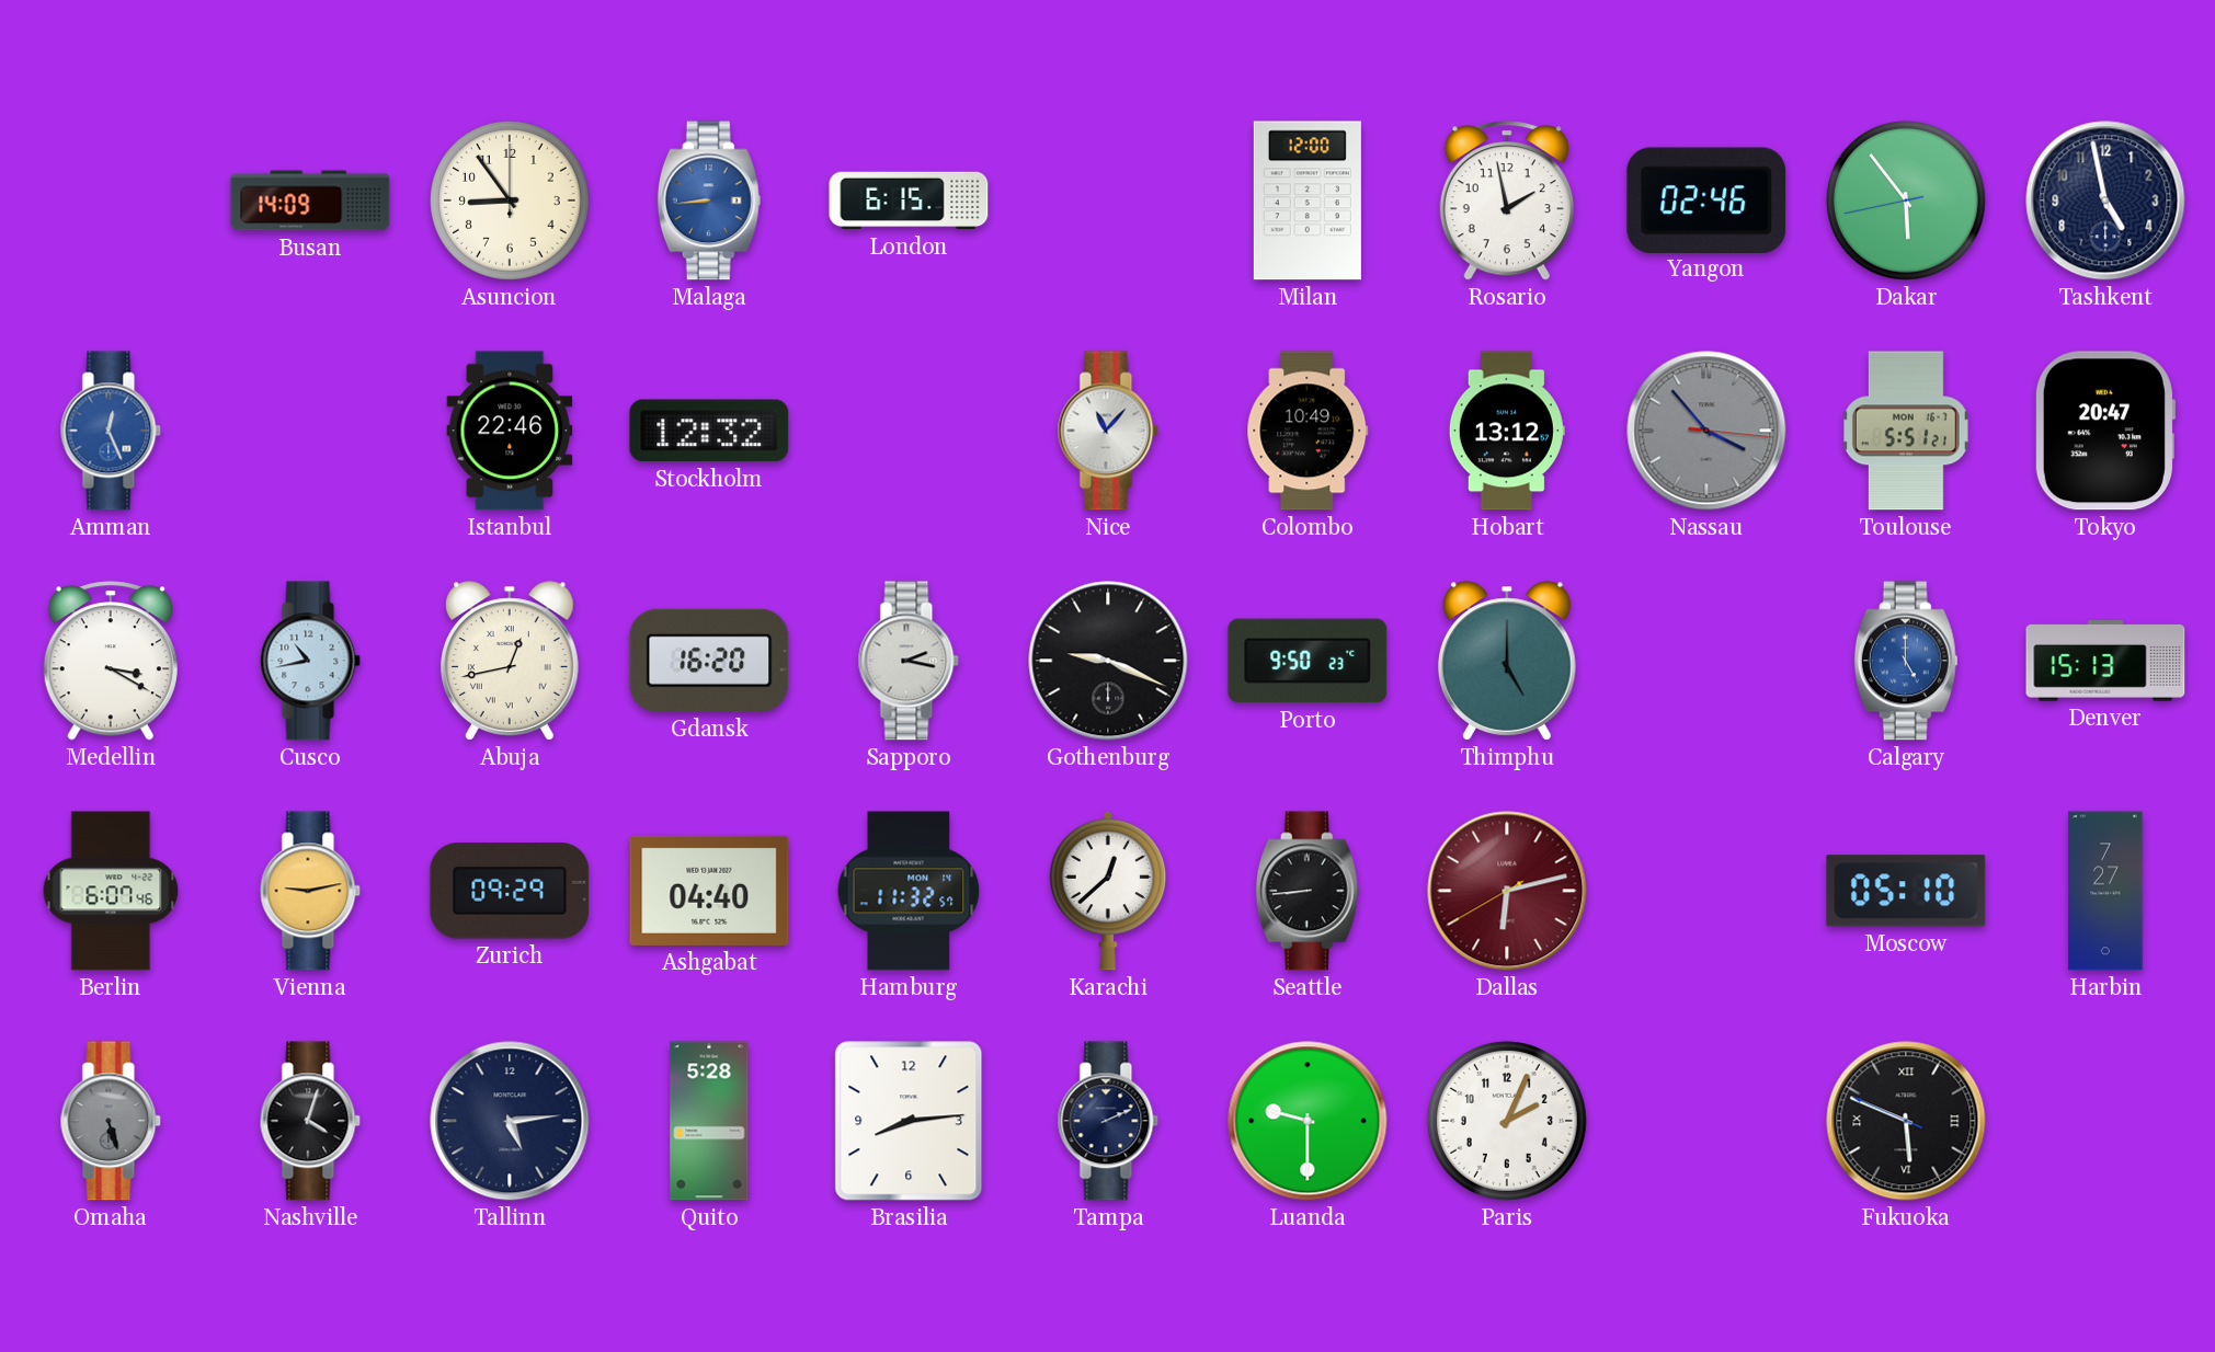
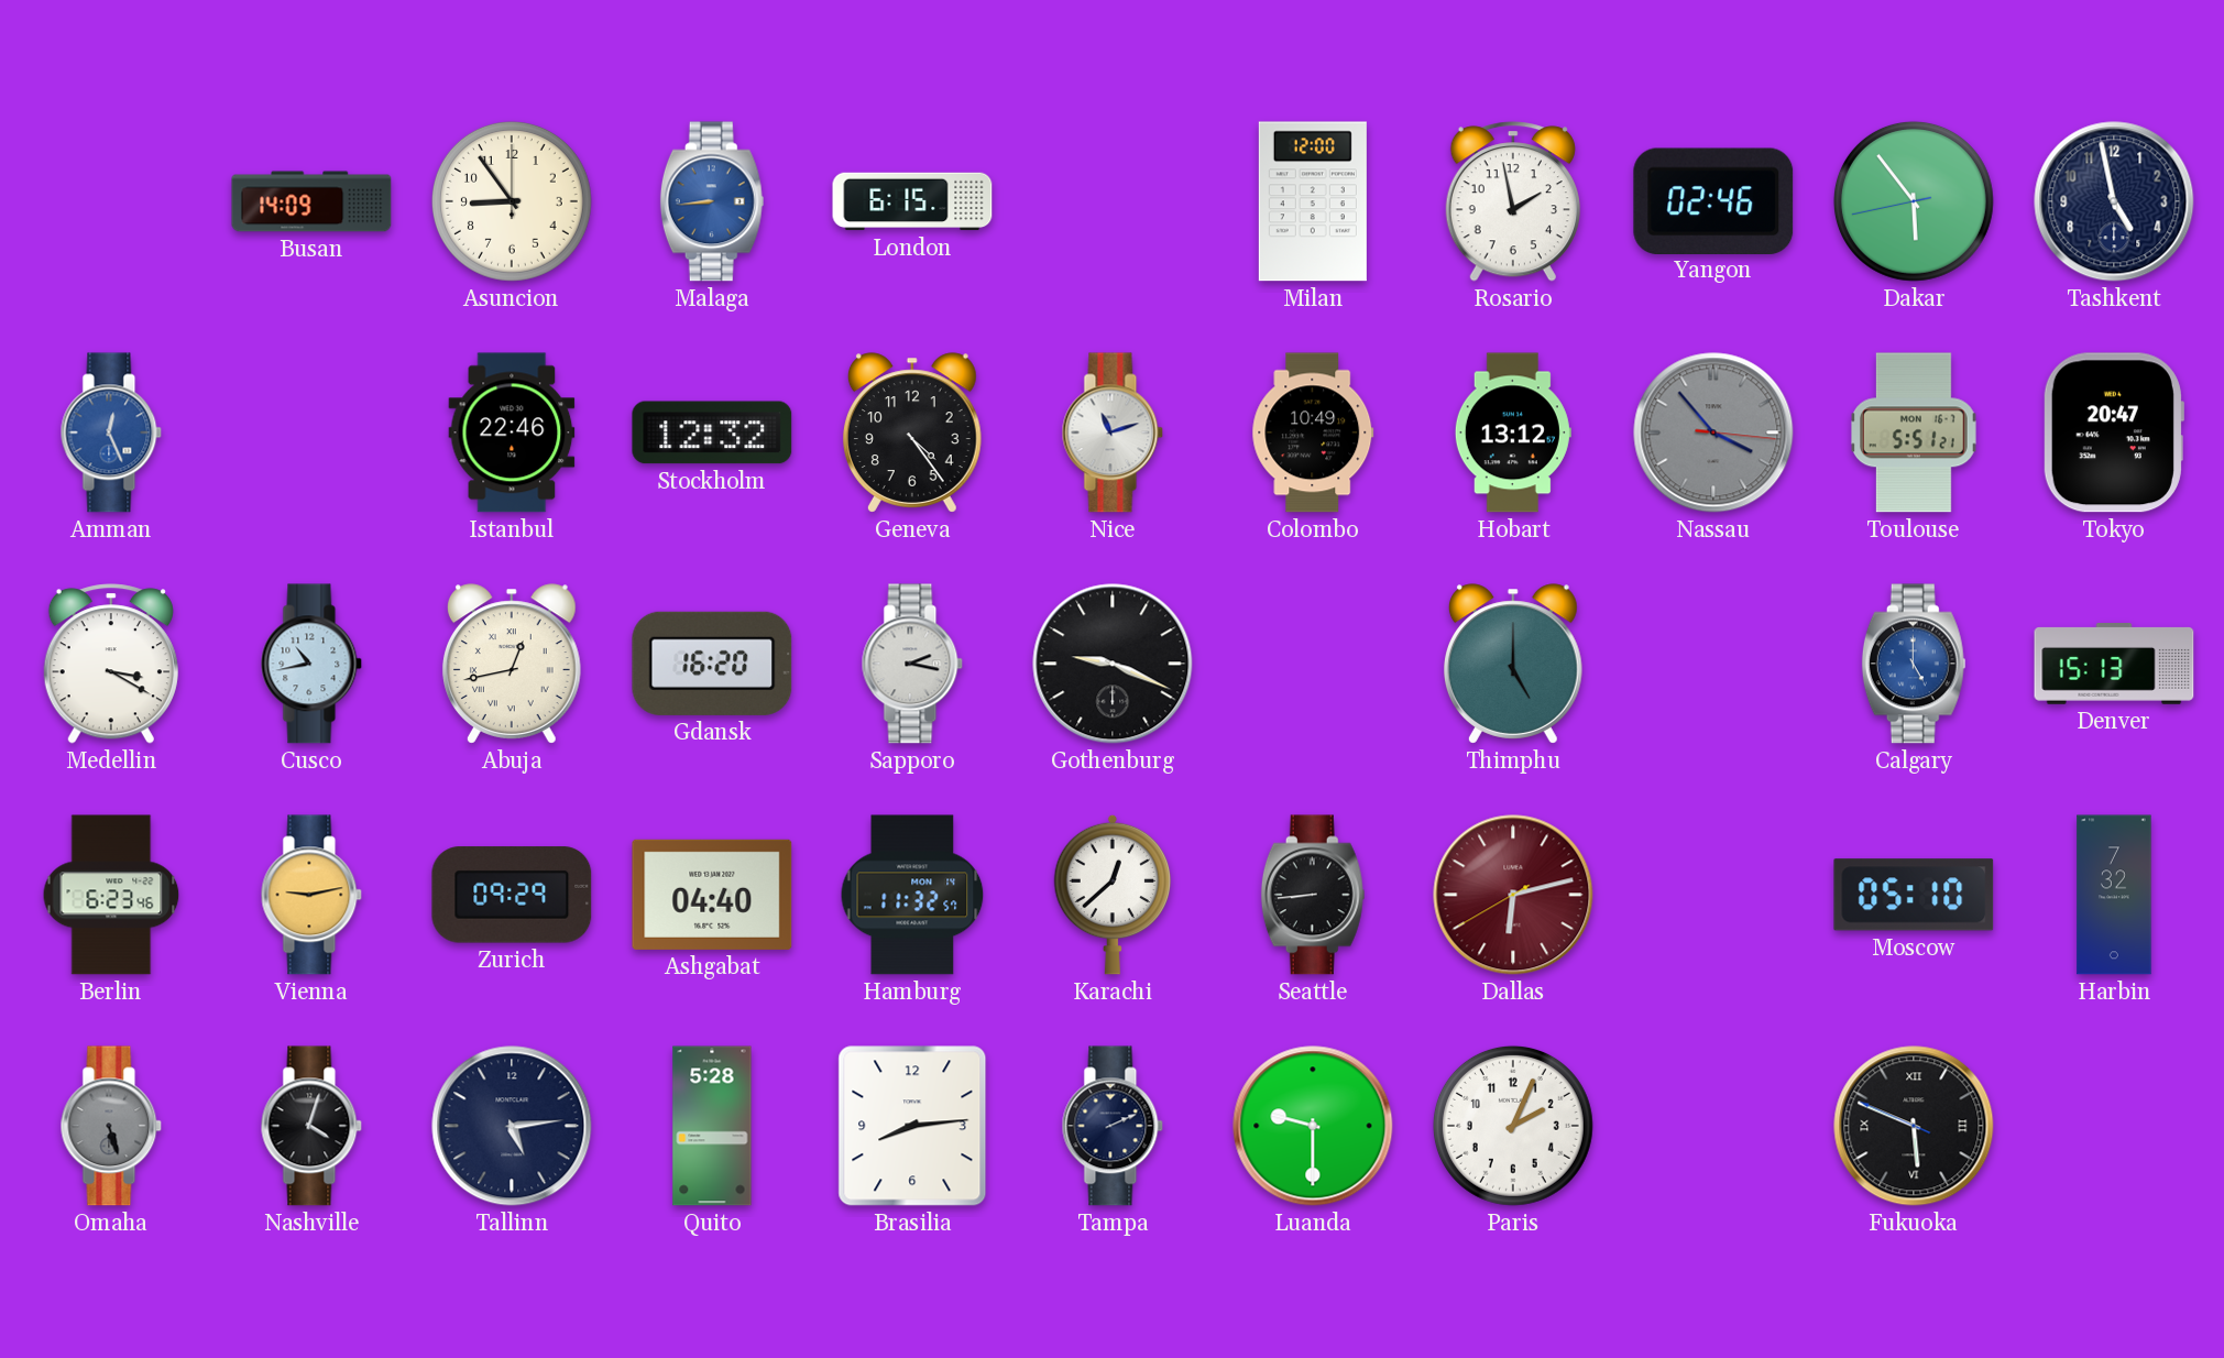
Geneva: none -> 4:24
Nice: 11:07 -> 11:12
Porto: 9:50 -> none
Berlin: 6:07 -> 6:23
Harbin: 7:27 -> 7:32
